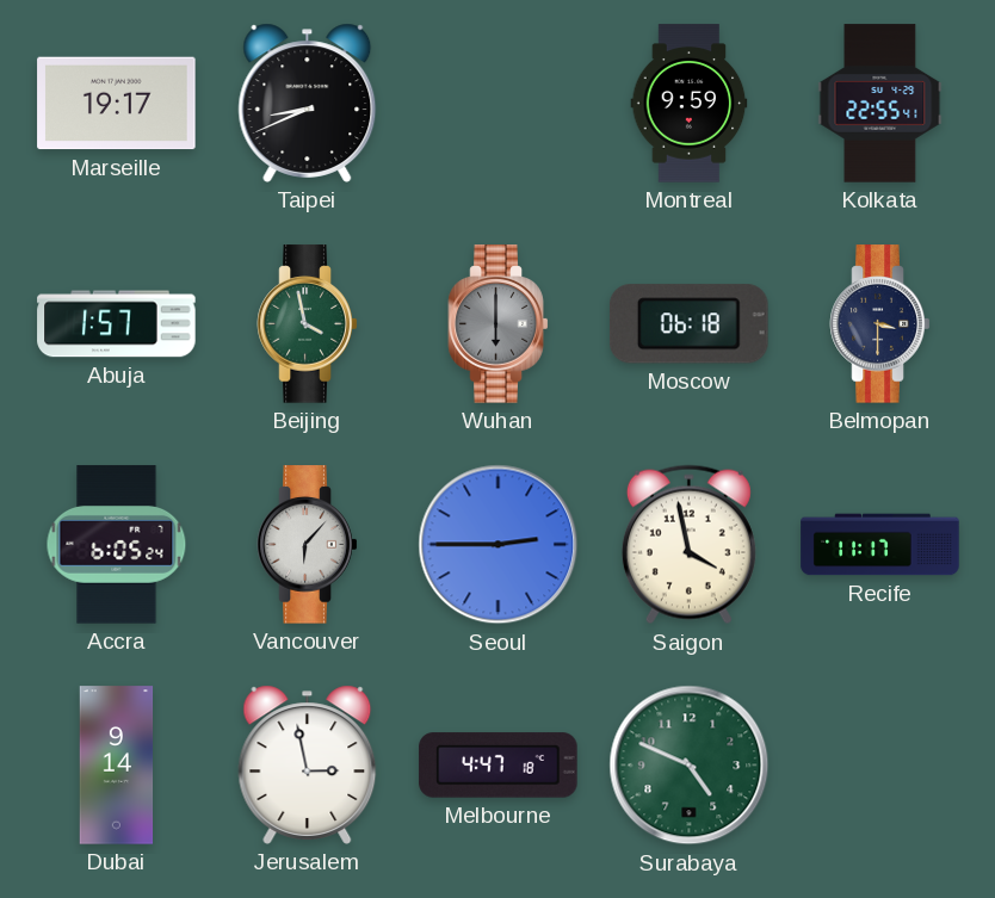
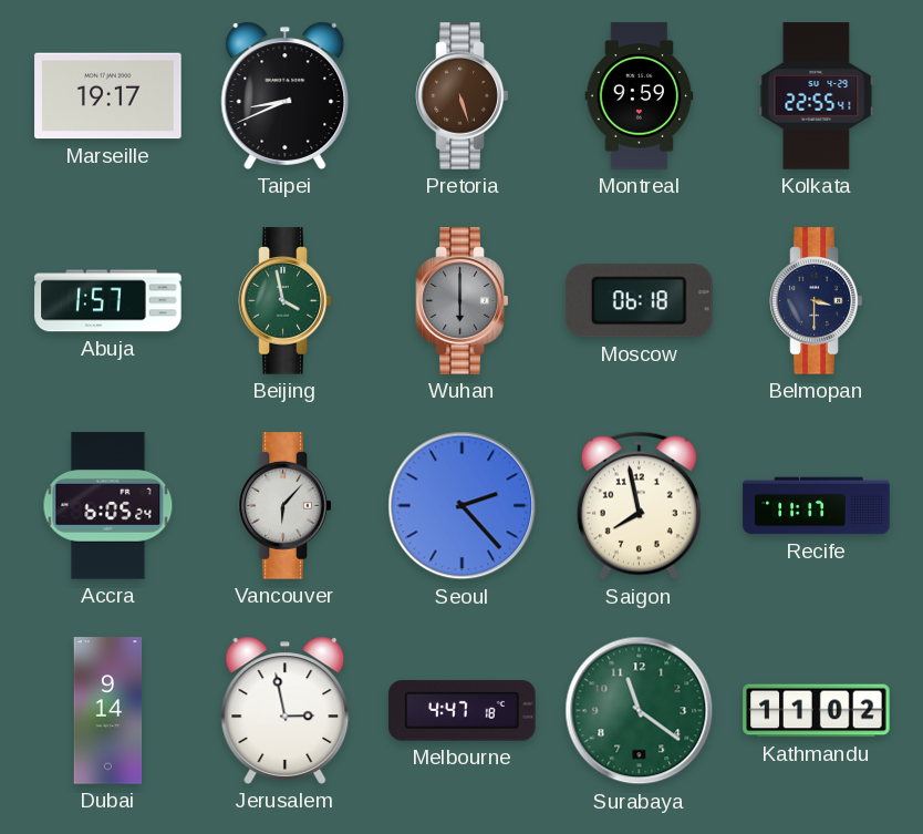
Pretoria: none -> 5:27
Seoul: 2:45 -> 2:23
Saigon: 3:58 -> 7:58
Surabaya: 4:49 -> 11:21
Kathmandu: none -> 11:02
